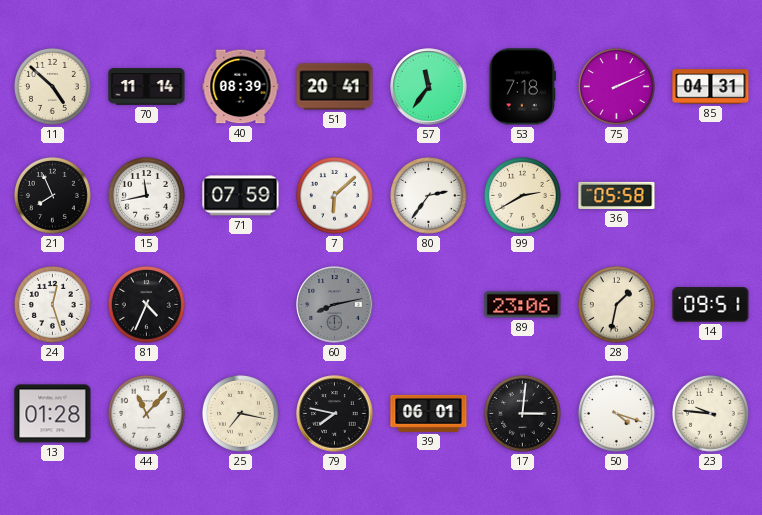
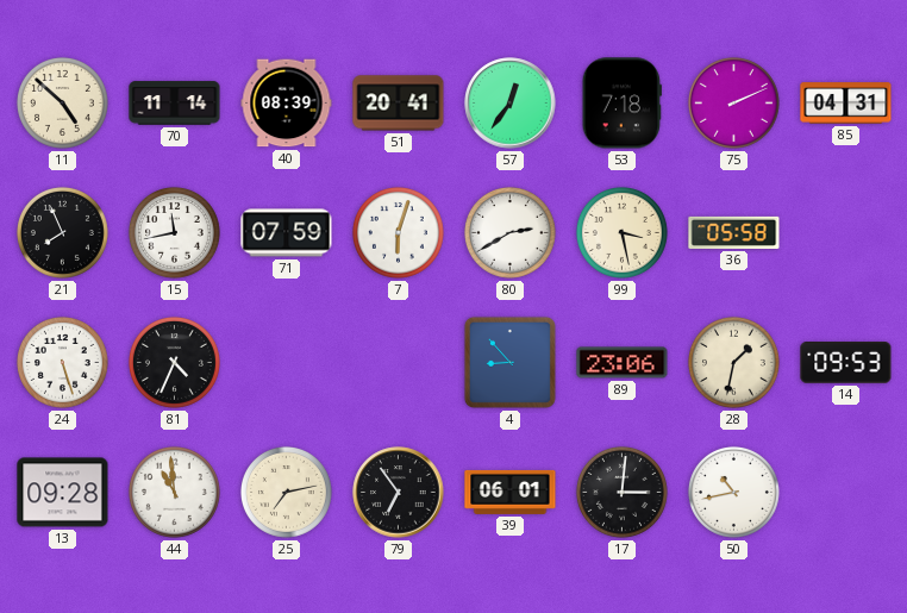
57: 11:36 -> 12:36
7: 6:08 -> 6:03
80: 2:36 -> 2:40
99: 2:40 -> 3:28
24: 12:27 -> 5:27
60: 8:13 -> none
4: none -> 8:53
14: 09:51 -> 09:53
13: 01:28 -> 09:28
44: 11:07 -> 10:59
25: 7:17 -> 7:13
79: 7:47 -> 6:54
50: 4:18 -> 10:43
23: 9:46 -> none
